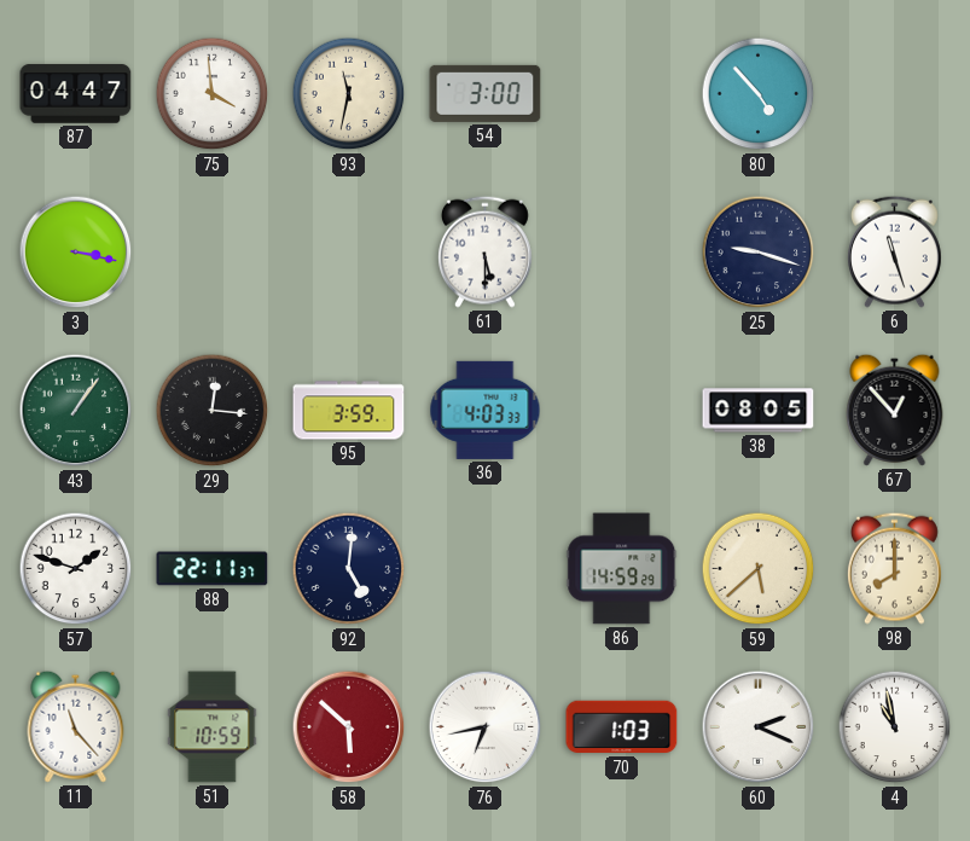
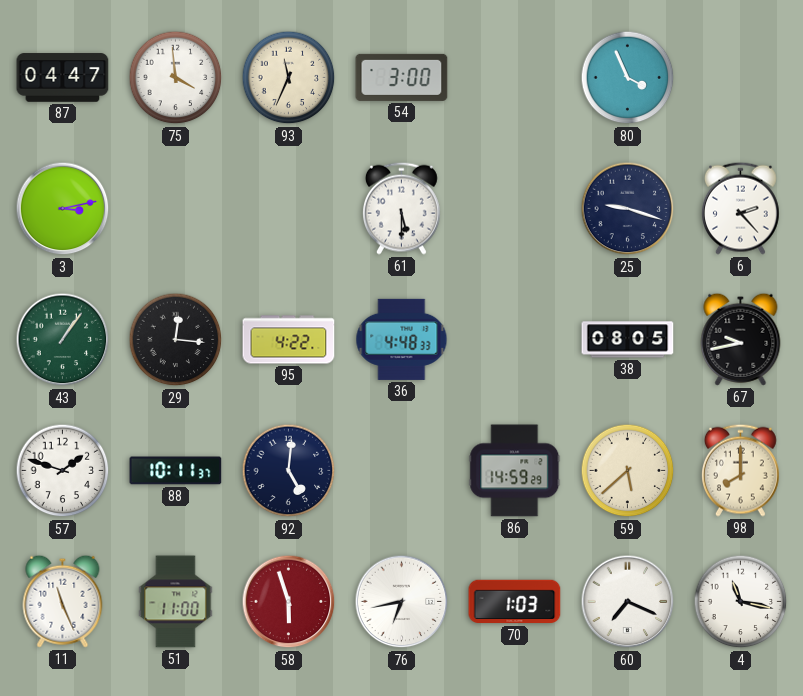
93: 11:32 -> 11:34
80: 4:53 -> 3:56
3: 3:17 -> 3:13
6: 11:27 -> 2:23
95: 3:59 -> 4:22
36: 4:03 -> 4:48
67: 12:53 -> 9:43
88: 22:11 -> 10:11
11: 11:23 -> 11:26
51: 10:59 -> 11:00
58: 5:52 -> 5:57
60: 2:19 -> 7:19
4: 10:58 -> 11:17
